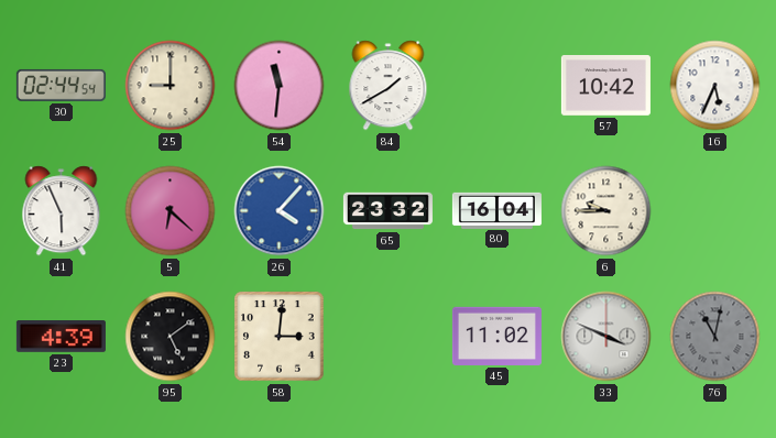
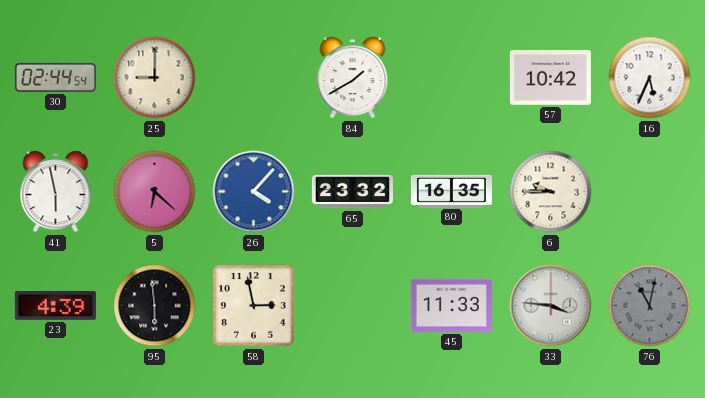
54: 11:31 -> none
41: 5:56 -> 5:58
80: 16:04 -> 16:35
95: 5:09 -> 5:59
58: 3:01 -> 2:58
45: 11:02 -> 11:33
33: 3:49 -> 3:46
